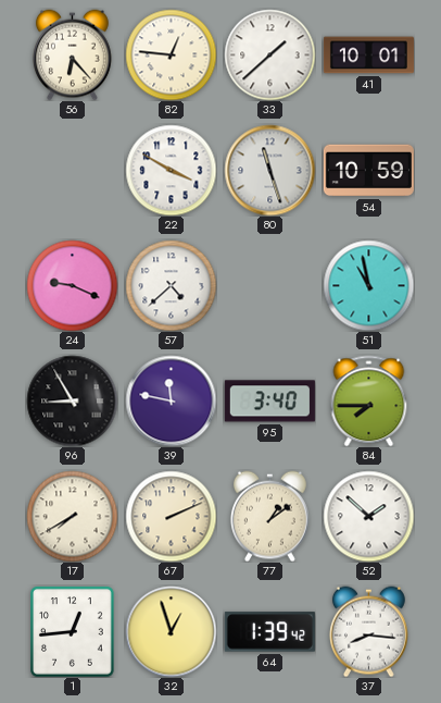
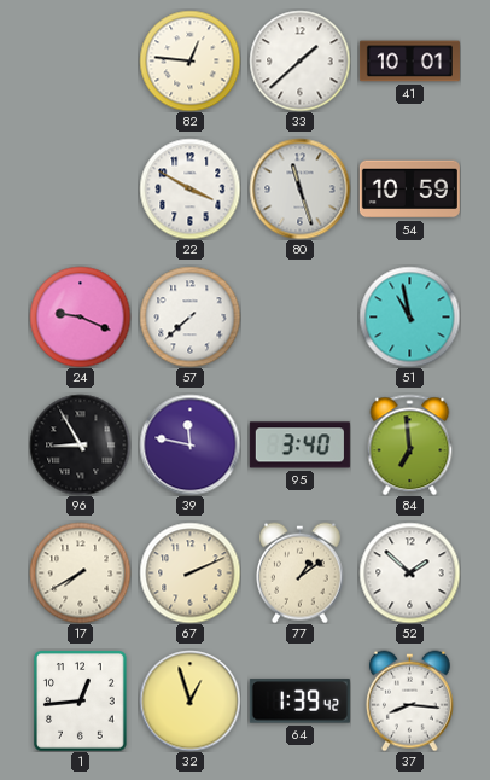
56: 6:23 -> none
57: 4:38 -> 7:38
84: 7:45 -> 6:59
